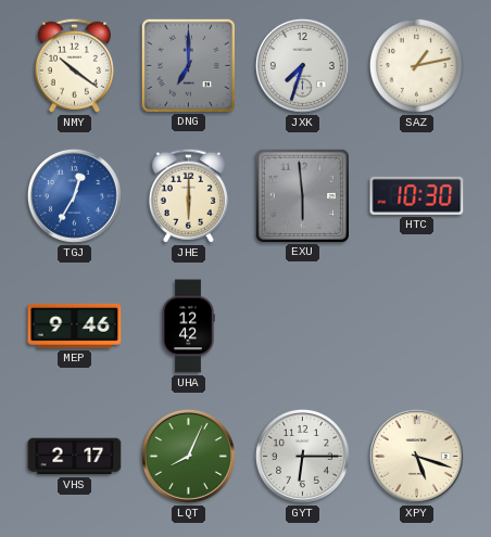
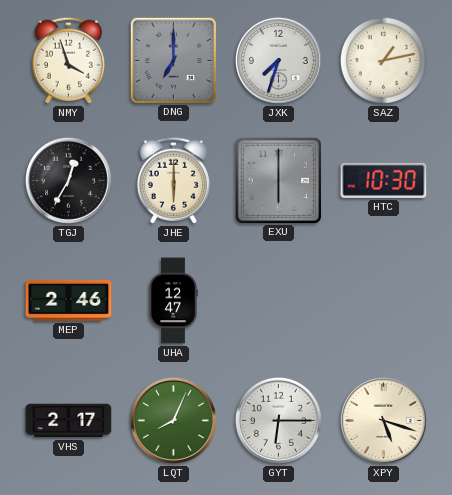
NMY: 10:21 -> 3:57
TGJ dial: blue -> black
EXU: 5:59 -> 6:00
MEP: 9:46 -> 2:46
UHA: 12:42 -> 12:47
